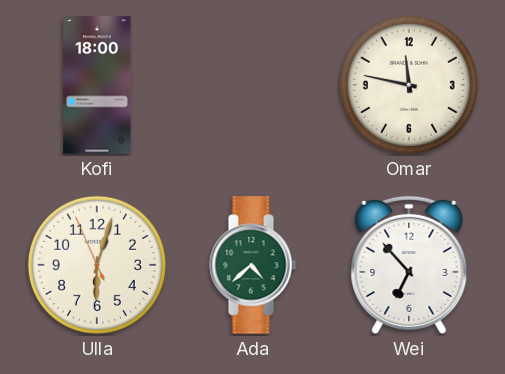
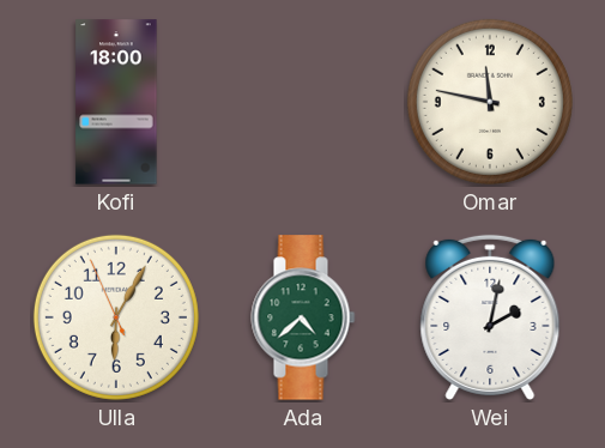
Ulla: 6:02 -> 6:04
Wei: 6:53 -> 2:02
